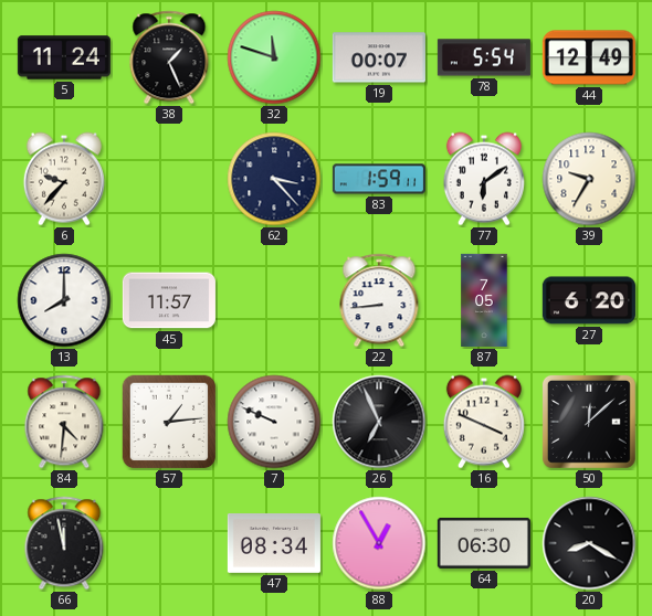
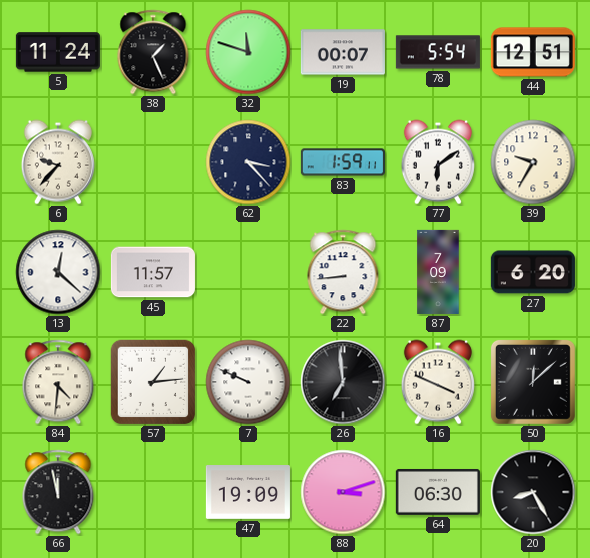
44: 12:49 -> 12:51
13: 8:00 -> 12:22
87: 7:05 -> 7:09
26: 6:56 -> 6:59
47: 08:34 -> 19:09
88: 12:55 -> 3:12
20: 8:20 -> 8:25
